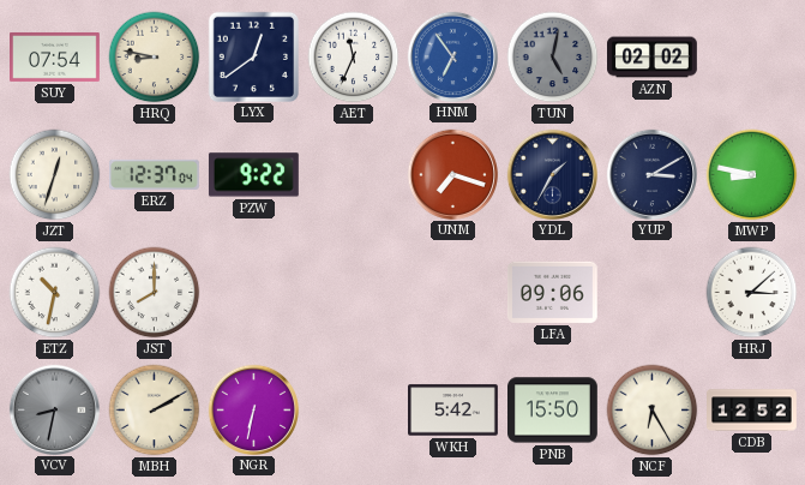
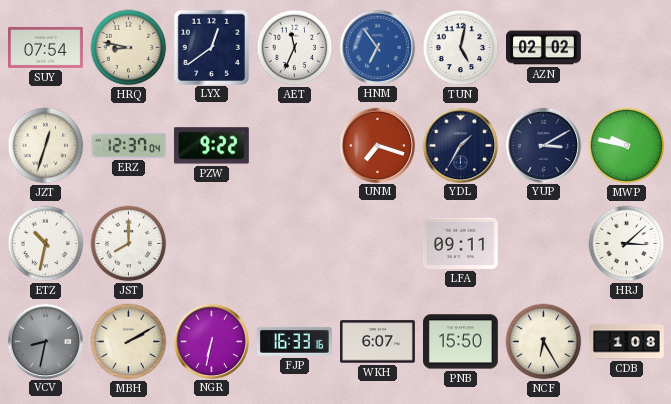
TUN dial: grey -> white
MWP: 8:47 -> 9:47
LFA: 09:06 -> 09:11
FJP: none -> 16:33
WKH: 5:42 -> 6:07
CDB: 12:52 -> 1:08
